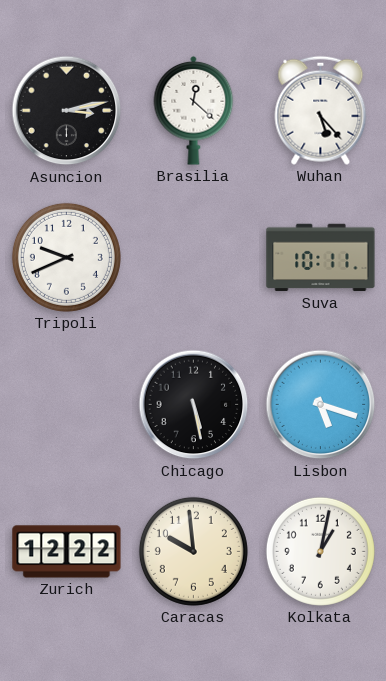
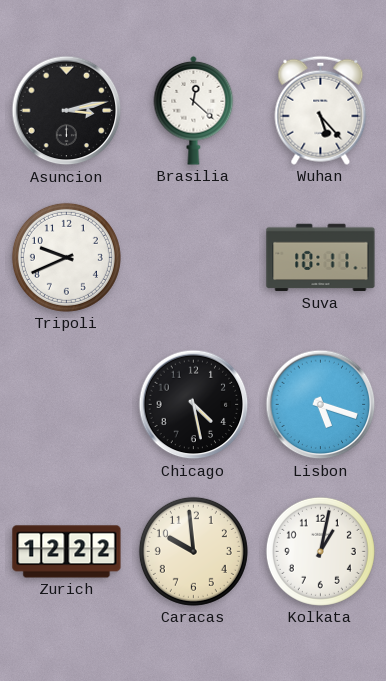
Chicago: 5:28 -> 4:28
